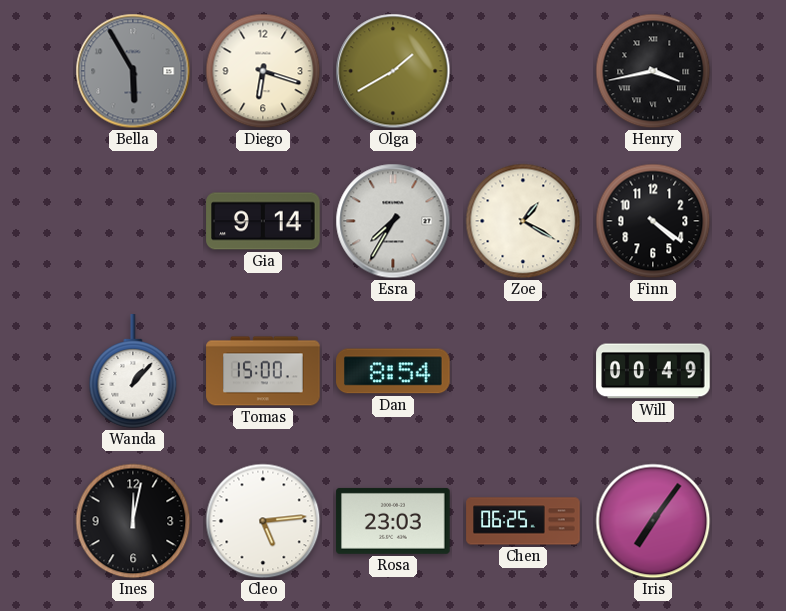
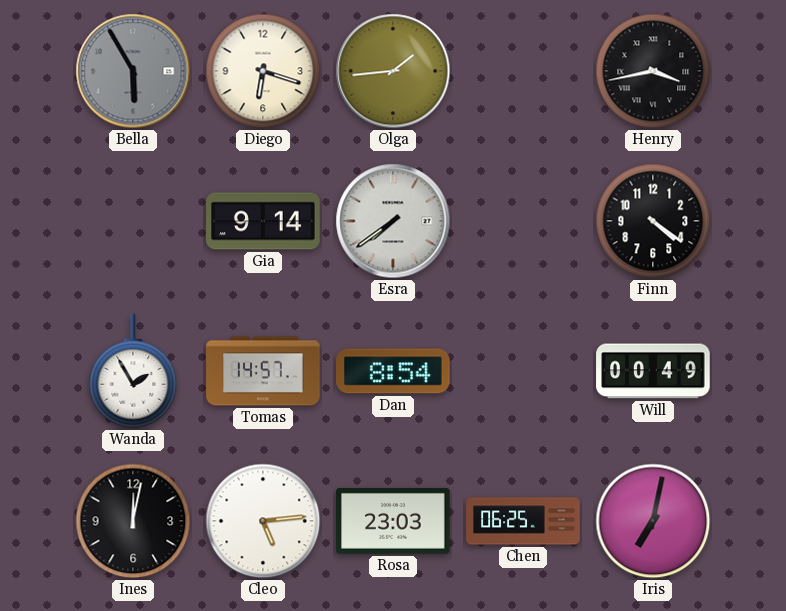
Olga: 1:40 -> 1:44
Esra: 7:35 -> 7:39
Zoe: 1:20 -> none
Wanda: 1:07 -> 1:55
Tomas: 15:00 -> 14:57
Iris: 7:06 -> 7:02
